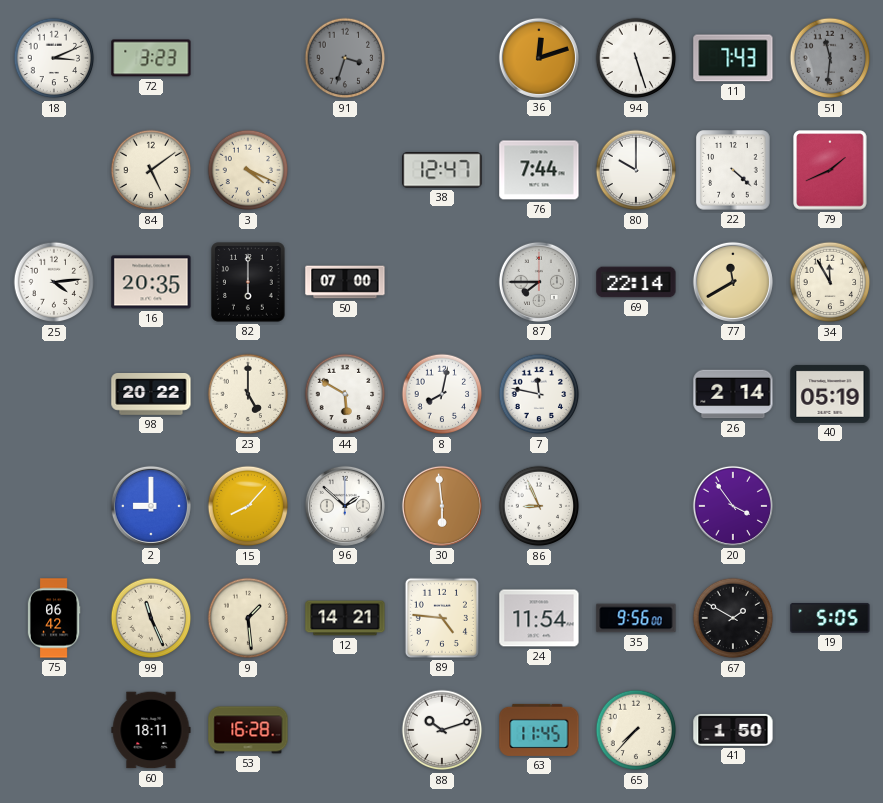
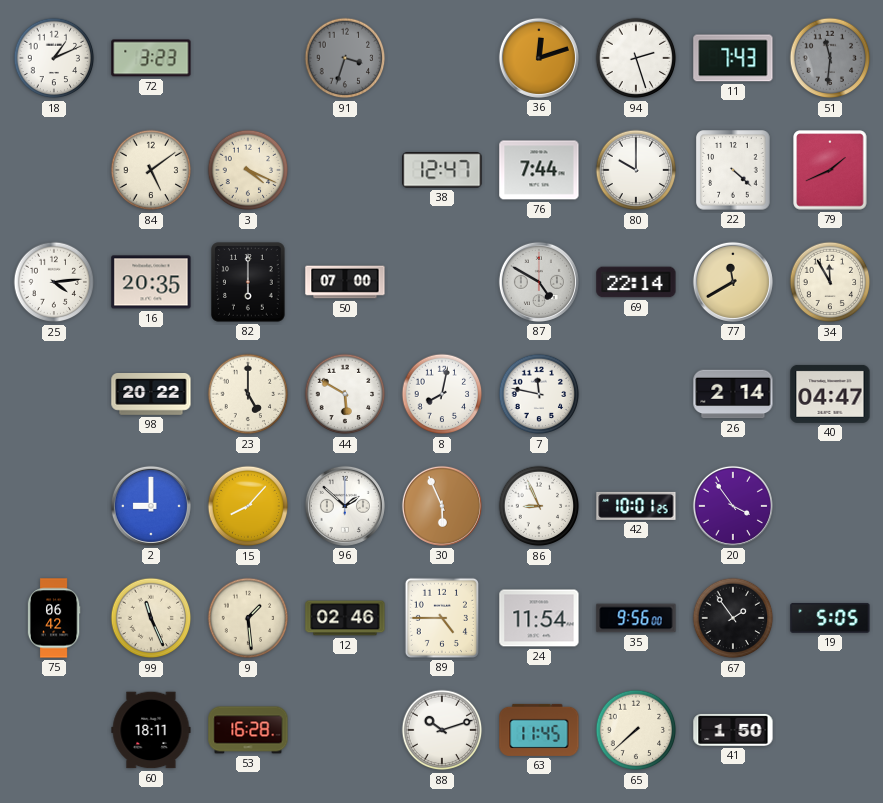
18: 3:11 -> 1:11
94: 5:27 -> 2:27
87: 7:45 -> 4:50
40: 05:19 -> 04:47
30: 5:59 -> 5:56
42: none -> 10:01
12: 14:21 -> 02:46
89: 4:46 -> 4:45
67: 1:50 -> 1:54
65: 7:37 -> 7:38
